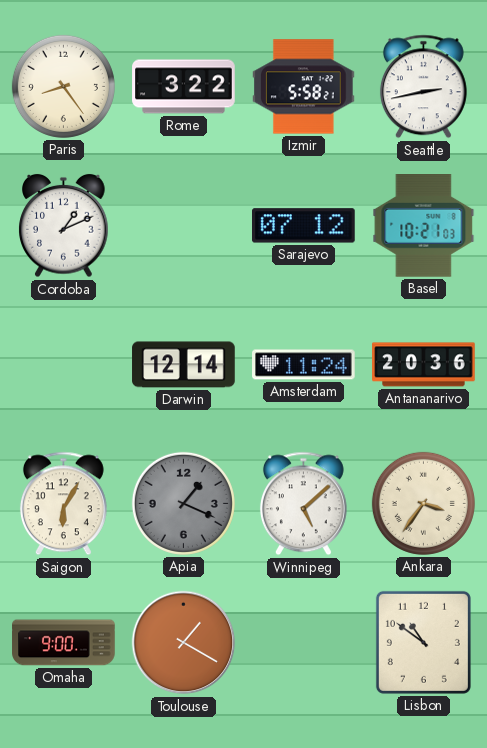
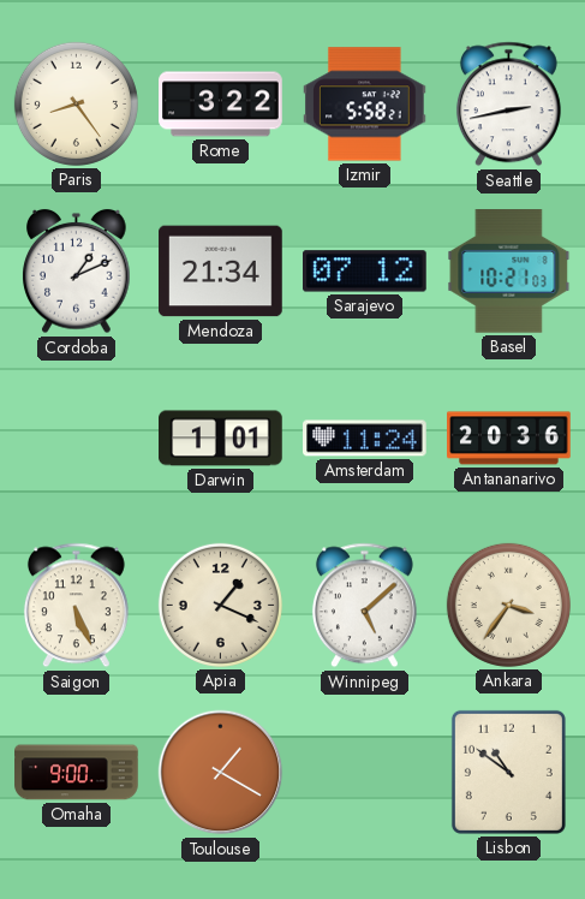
Mendoza: none -> 21:34
Darwin: 12:14 -> 1:01
Saigon: 6:05 -> 5:26
Apia dial: grey -> cream
